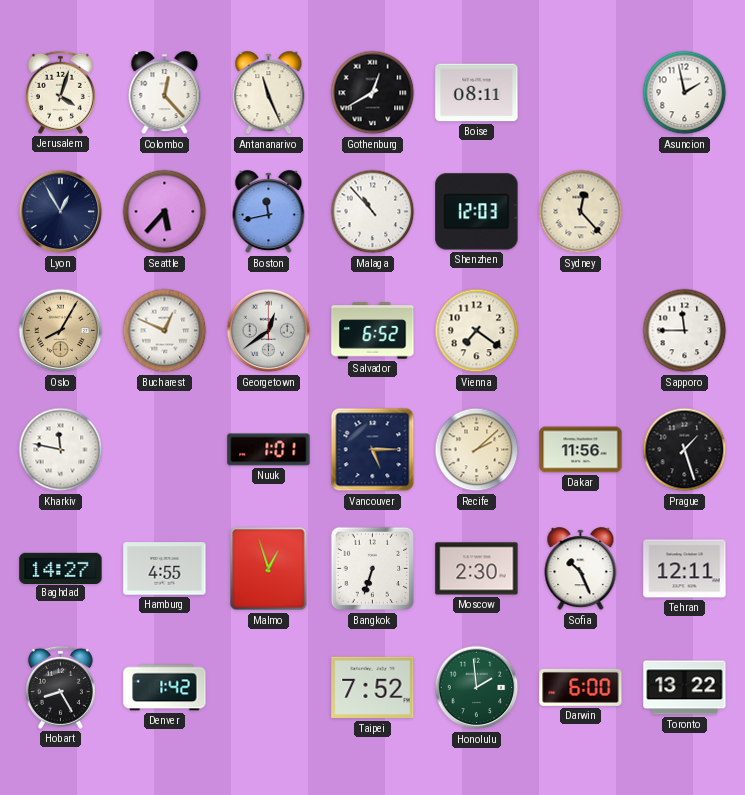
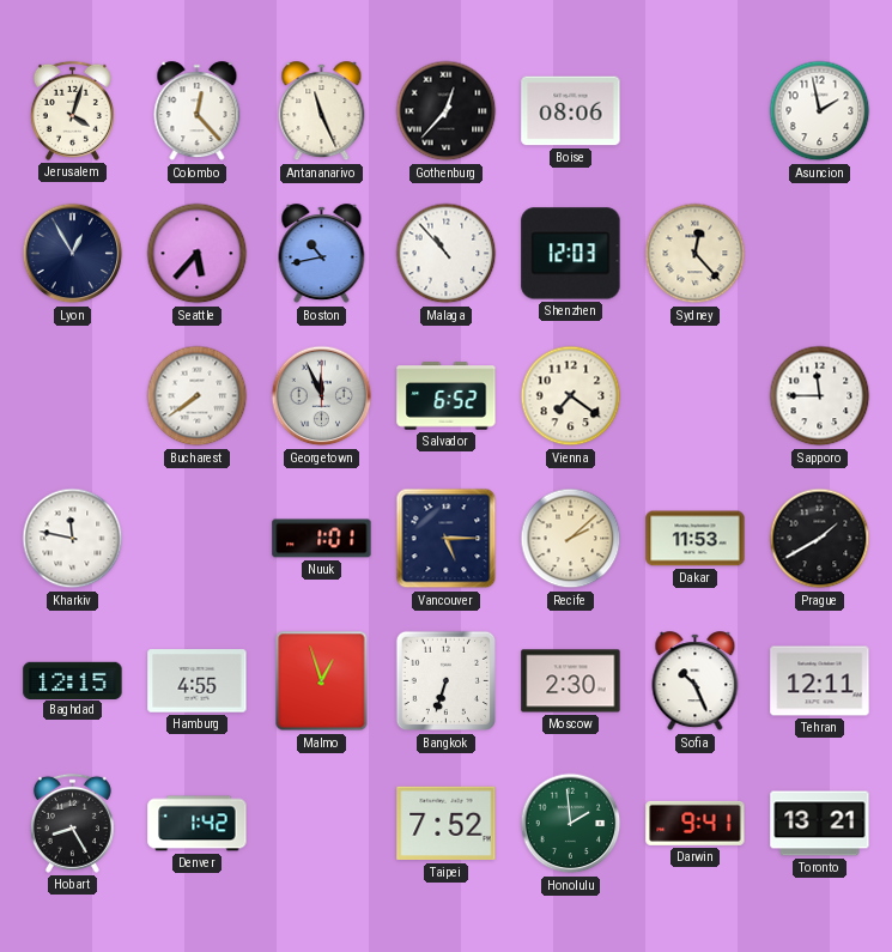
Gothenburg: 12:40 -> 12:37
Boise: 08:11 -> 08:06
Boston: 11:43 -> 10:43
Oslo: 8:05 -> none
Bucharest: 12:49 -> 7:39
Georgetown: 12:39 -> 11:56
Dakar: 11:56 -> 11:53
Prague: 1:27 -> 1:40
Baghdad: 14:27 -> 12:15
Darwin: 6:00 -> 9:41
Toronto: 13:22 -> 13:21
